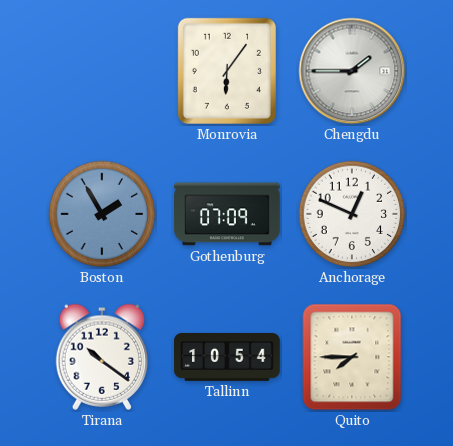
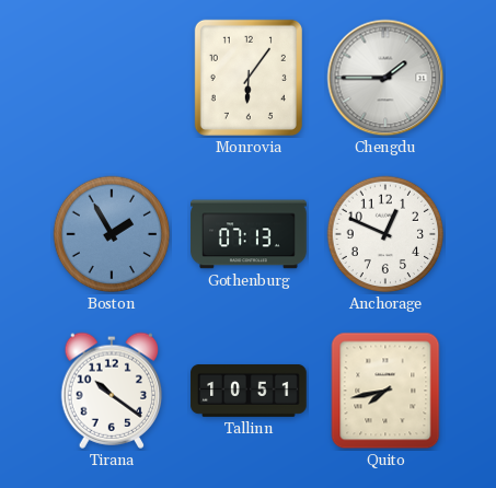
Gothenburg: 07:09 -> 07:13
Tallinn: 10:54 -> 10:51
Quito: 7:45 -> 7:43
